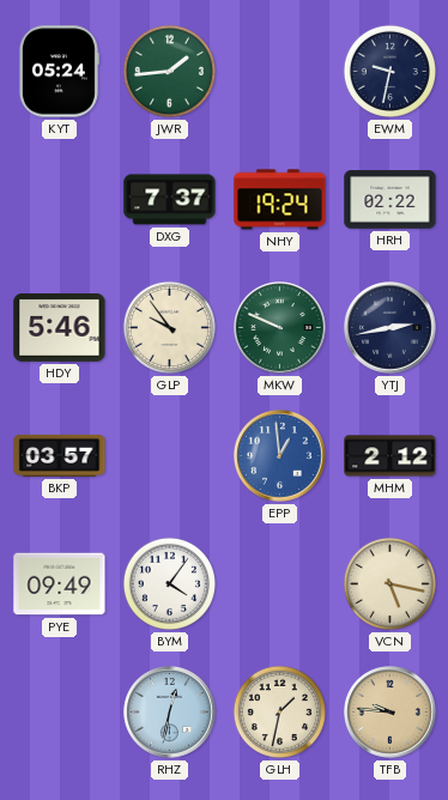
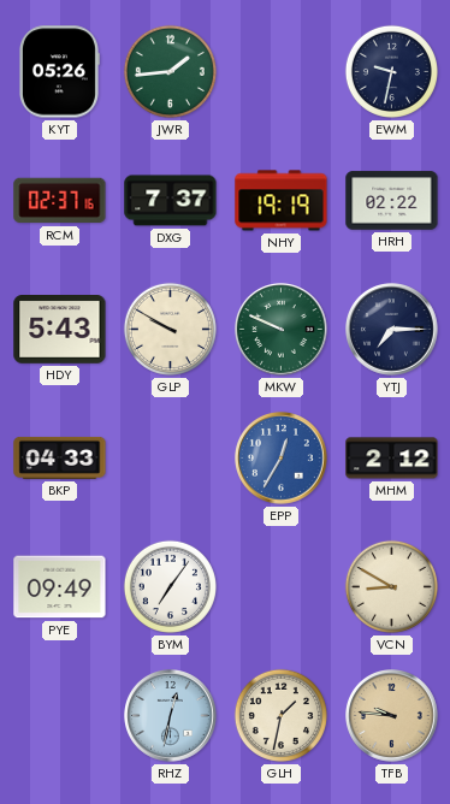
KYT: 05:24 -> 05:26
RCM: none -> 02:37
NHY: 19:24 -> 19:19
HDY: 5:46 -> 5:43
GLP: 9:54 -> 9:50
YTJ: 2:43 -> 7:15
BKP: 03:57 -> 04:33
EPP: 12:59 -> 12:35
BYM: 4:06 -> 7:06
VCN: 5:17 -> 8:50
